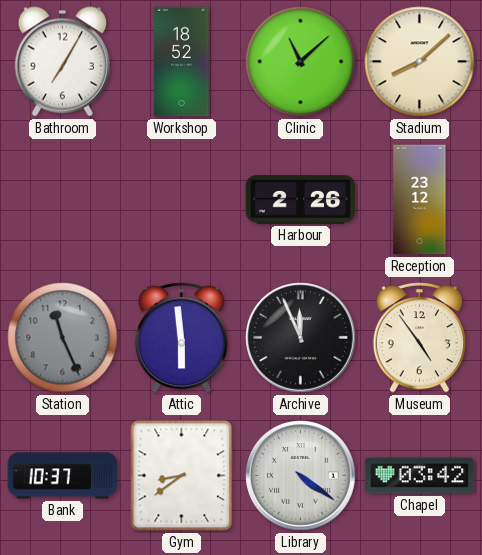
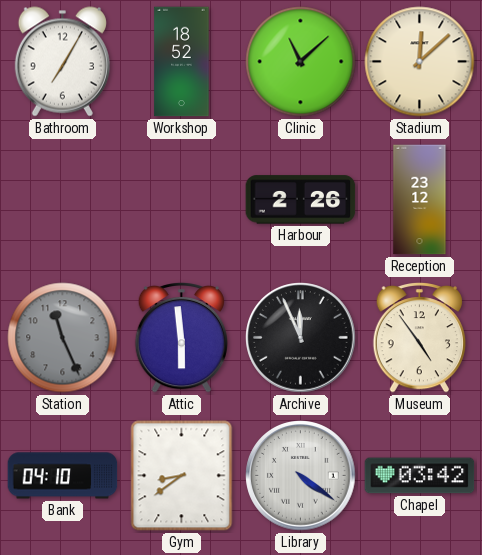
Stadium: 8:08 -> 12:08
Bank: 10:37 -> 04:10
